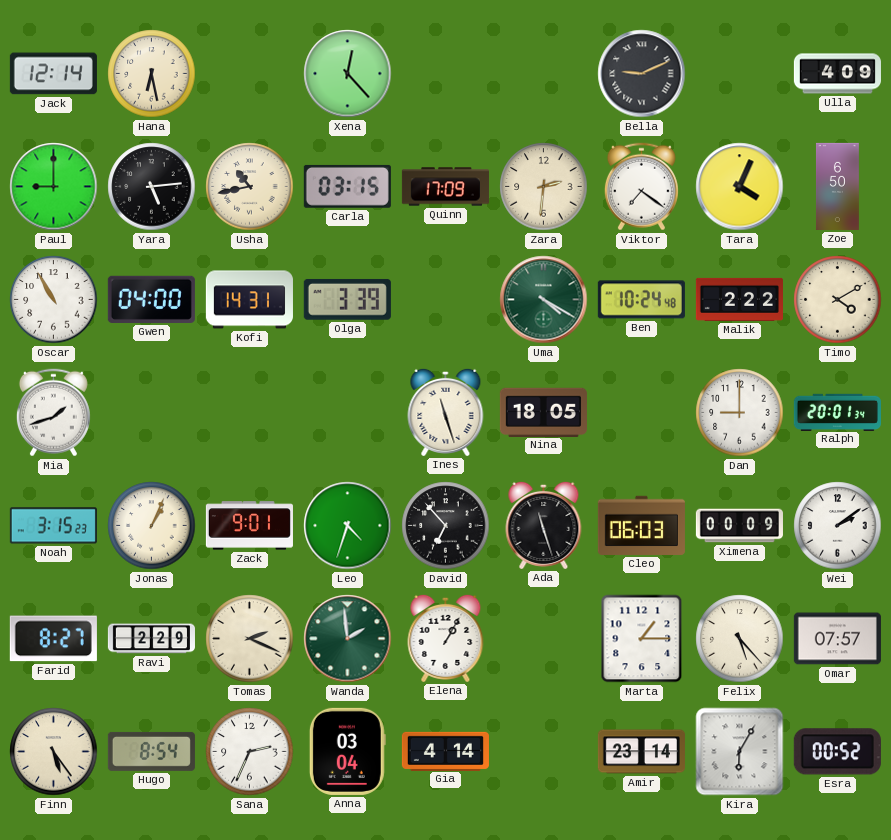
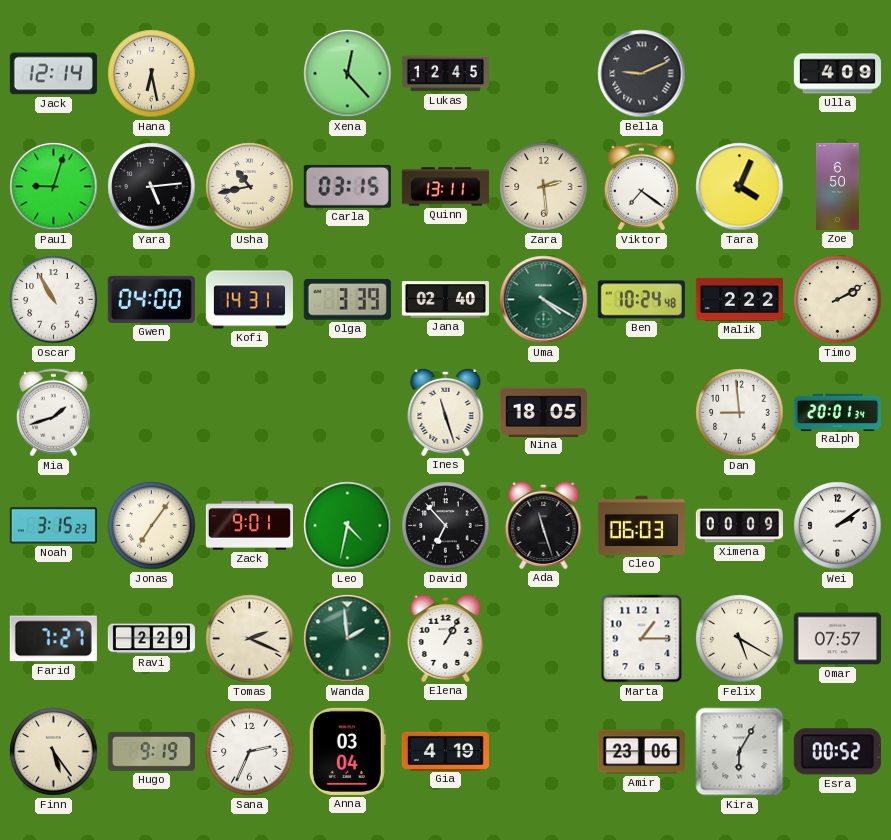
Lukas: none -> 12:45
Paul: 9:00 -> 9:03
Quinn: 17:09 -> 13:11
Zara: 2:31 -> 2:29
Jana: none -> 02:40
Timo: 4:10 -> 2:10
Dan: 9:00 -> 8:59
Jonas: 1:04 -> 7:06
Leo: 4:33 -> 4:32
Farid: 8:27 -> 7:27
Felix: 5:23 -> 5:20
Hugo: 8:54 -> 9:19
Gia: 4:14 -> 4:19
Amir: 23:14 -> 23:06
